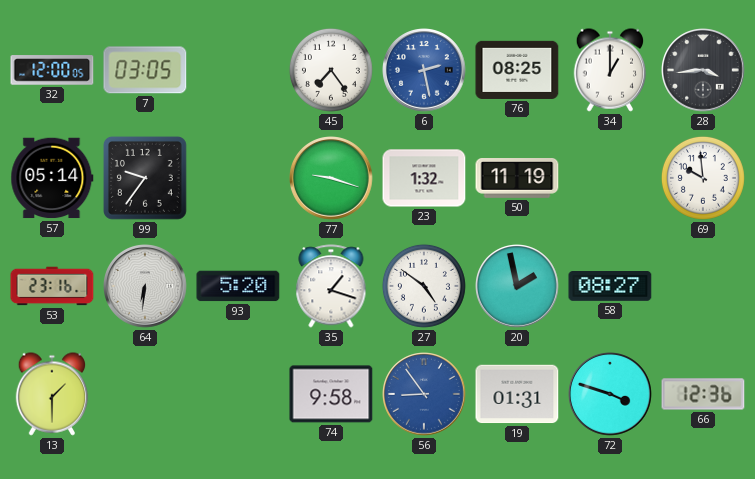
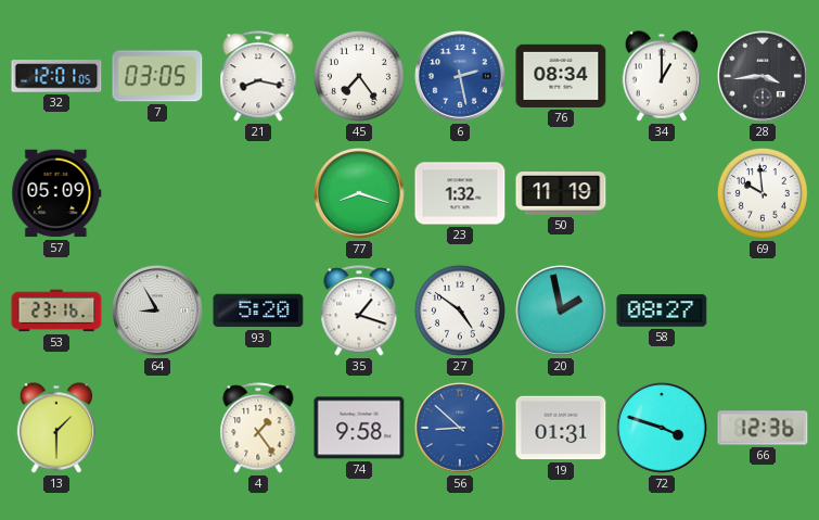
32: 12:00 -> 12:01
21: none -> 8:17
76: 08:25 -> 08:34
57: 05:14 -> 05:09
99: 9:36 -> none
77: 9:18 -> 8:18
64: 6:31 -> 8:55
4: none -> 1:24
56: 8:54 -> 8:52
